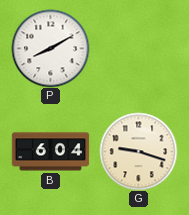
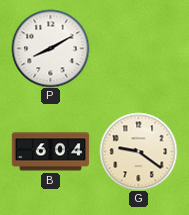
G: 9:18 -> 9:21
